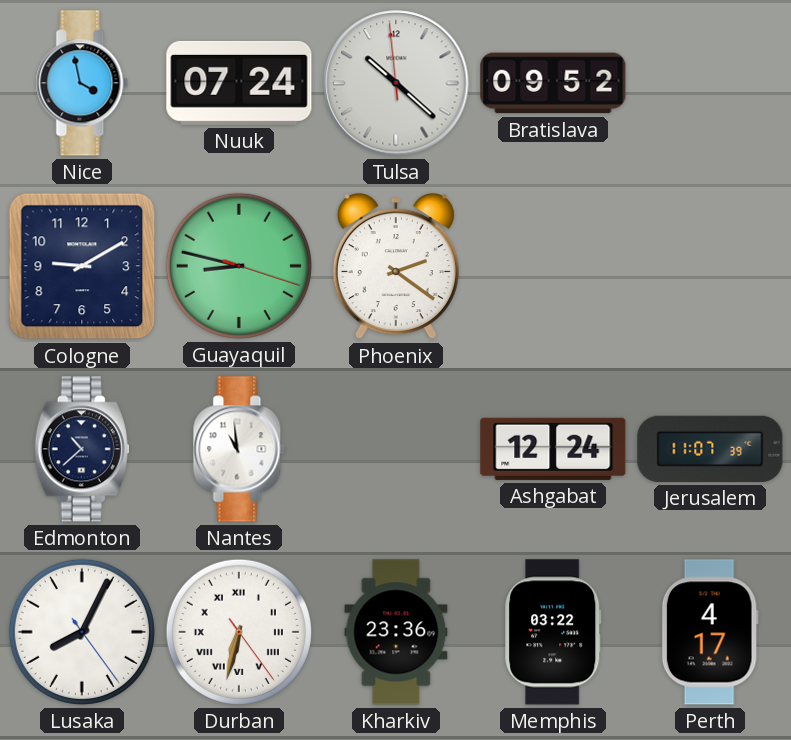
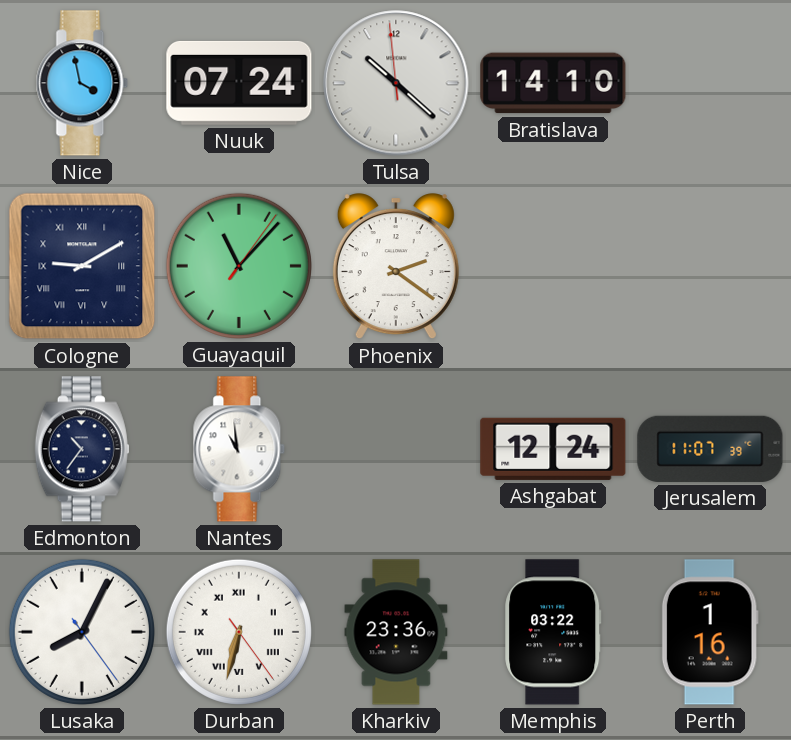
Bratislava: 09:52 -> 14:10
Cologne numerals: Arabic -> Roman
Guayaquil: 8:47 -> 11:07
Edmonton: 10:38 -> 10:36
Perth: 4:17 -> 1:16
